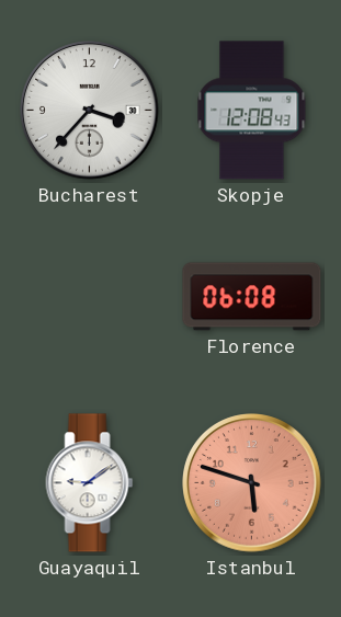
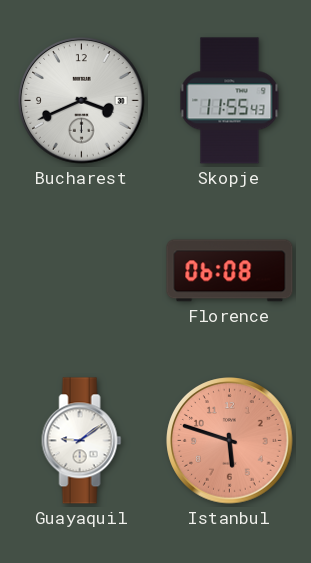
Bucharest: 3:37 -> 3:41
Skopje: 12:08 -> 11:55
